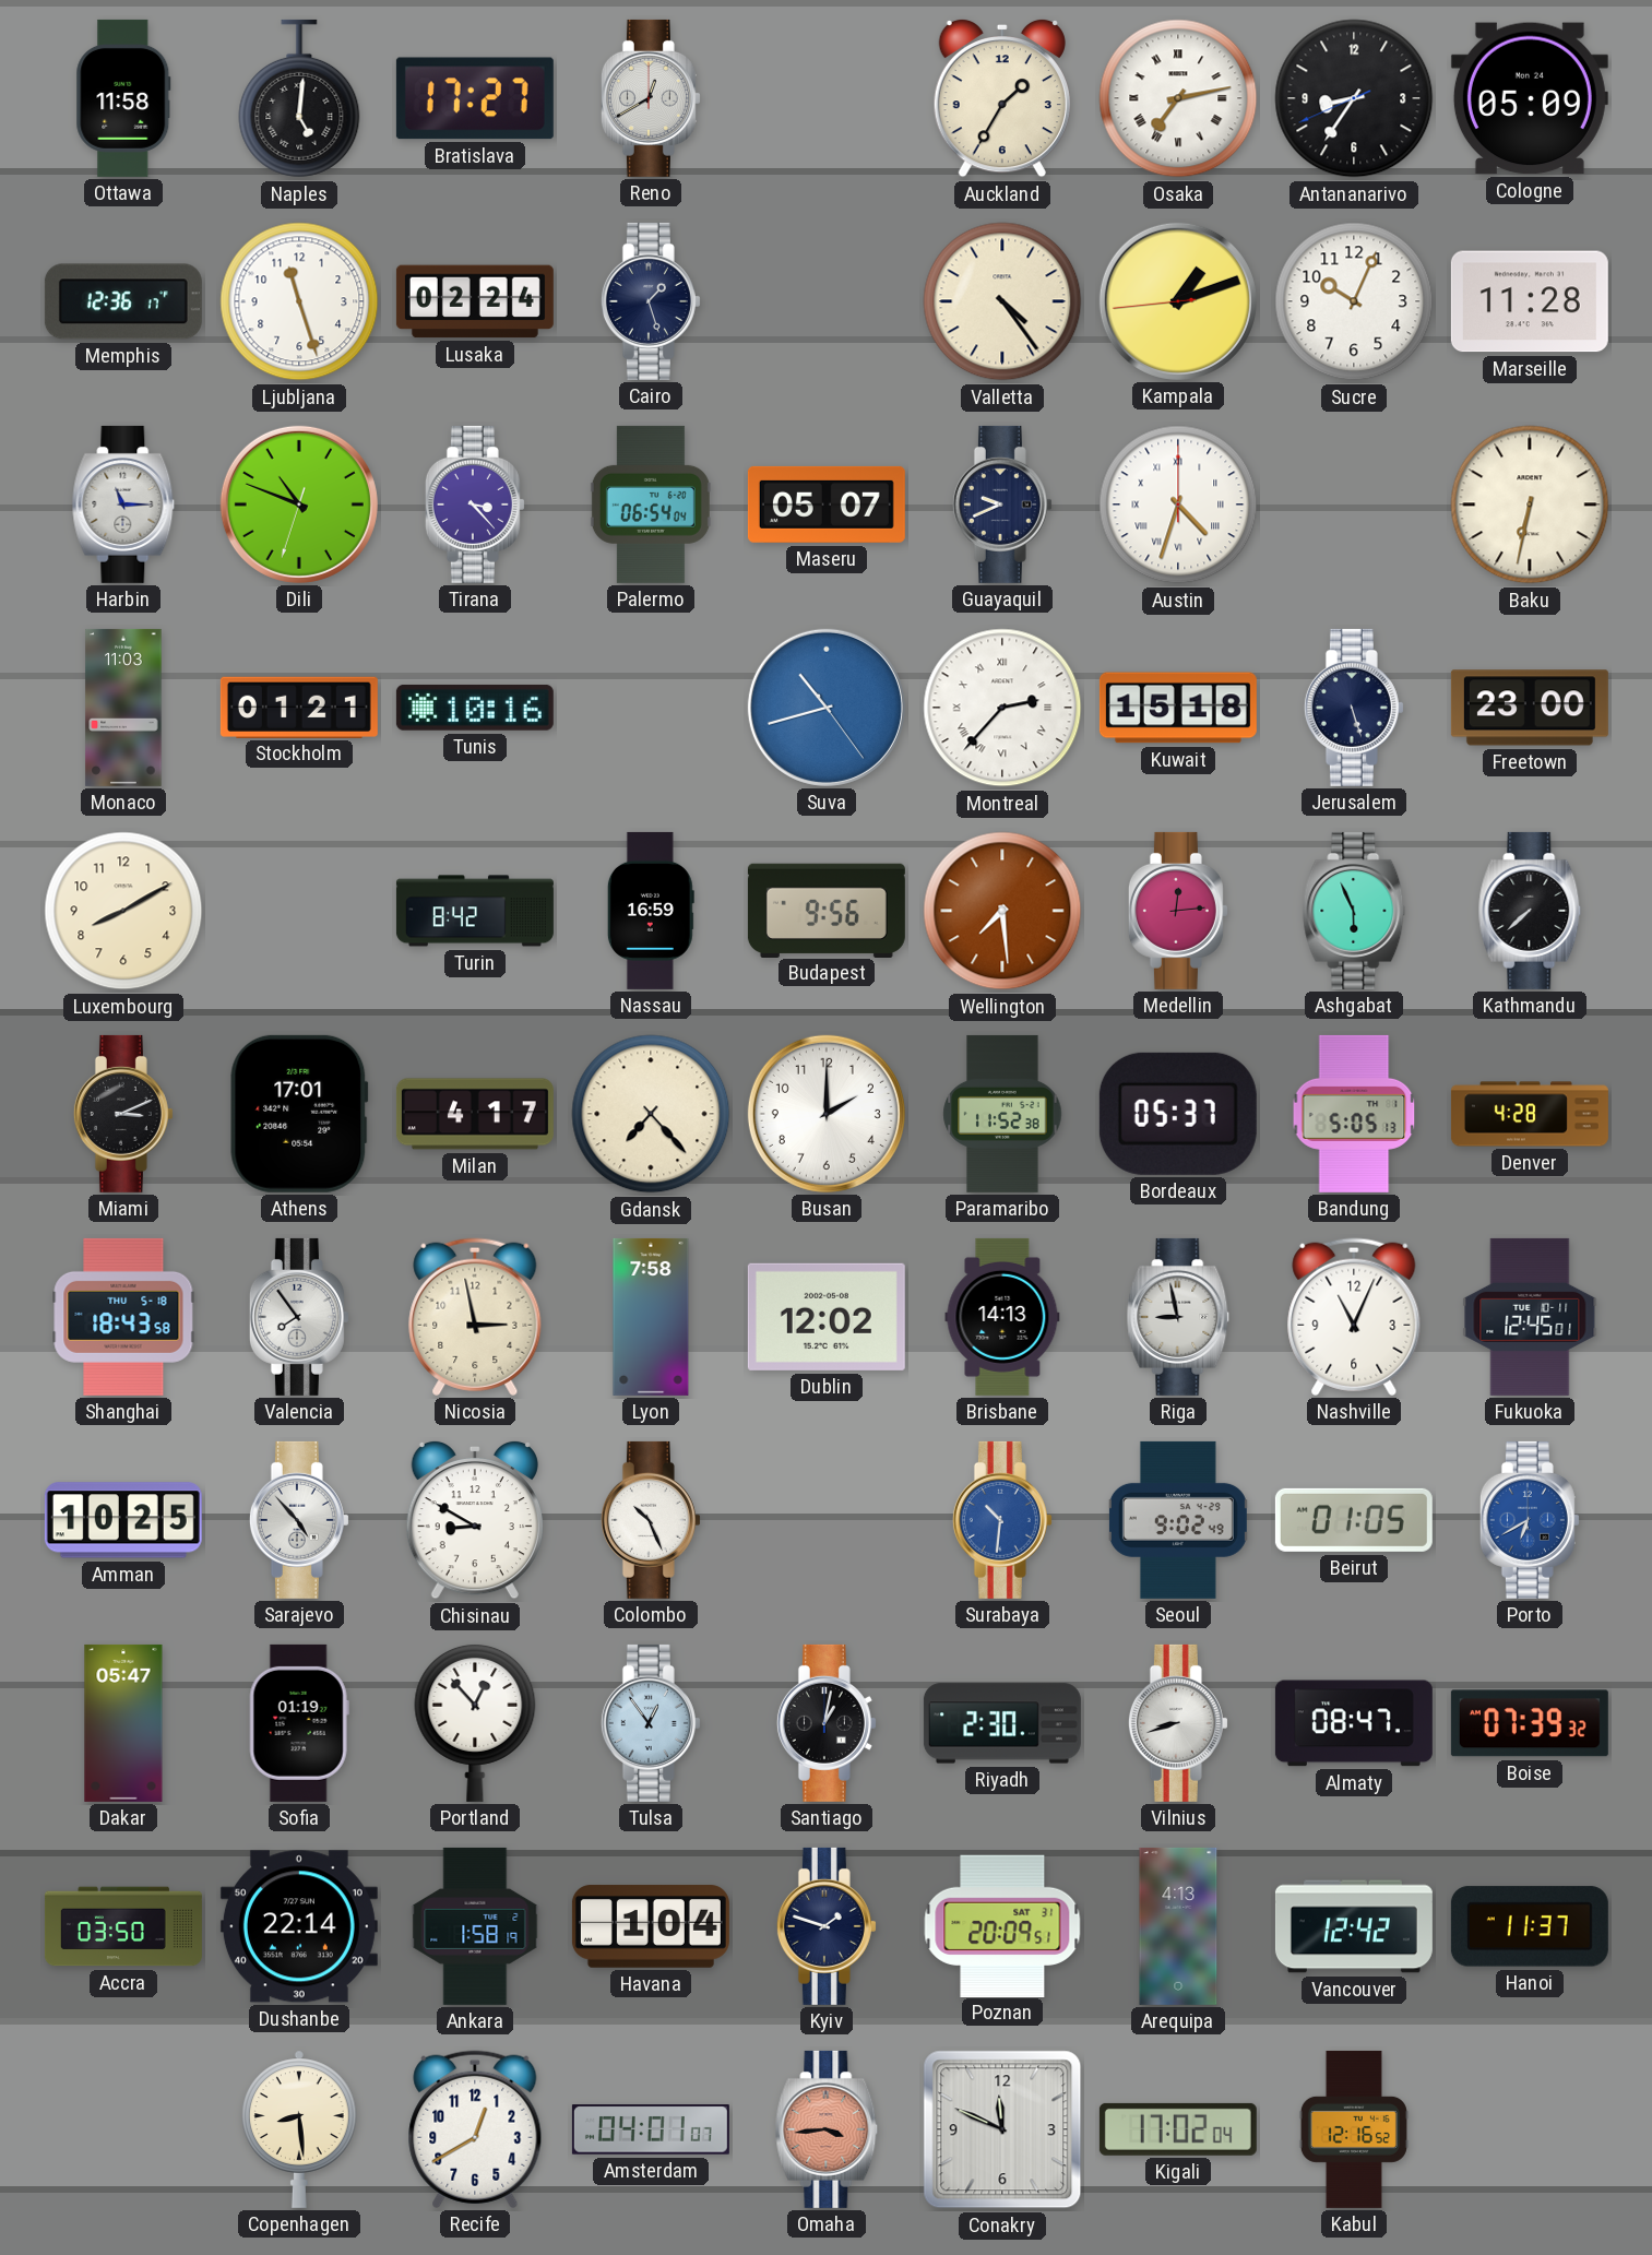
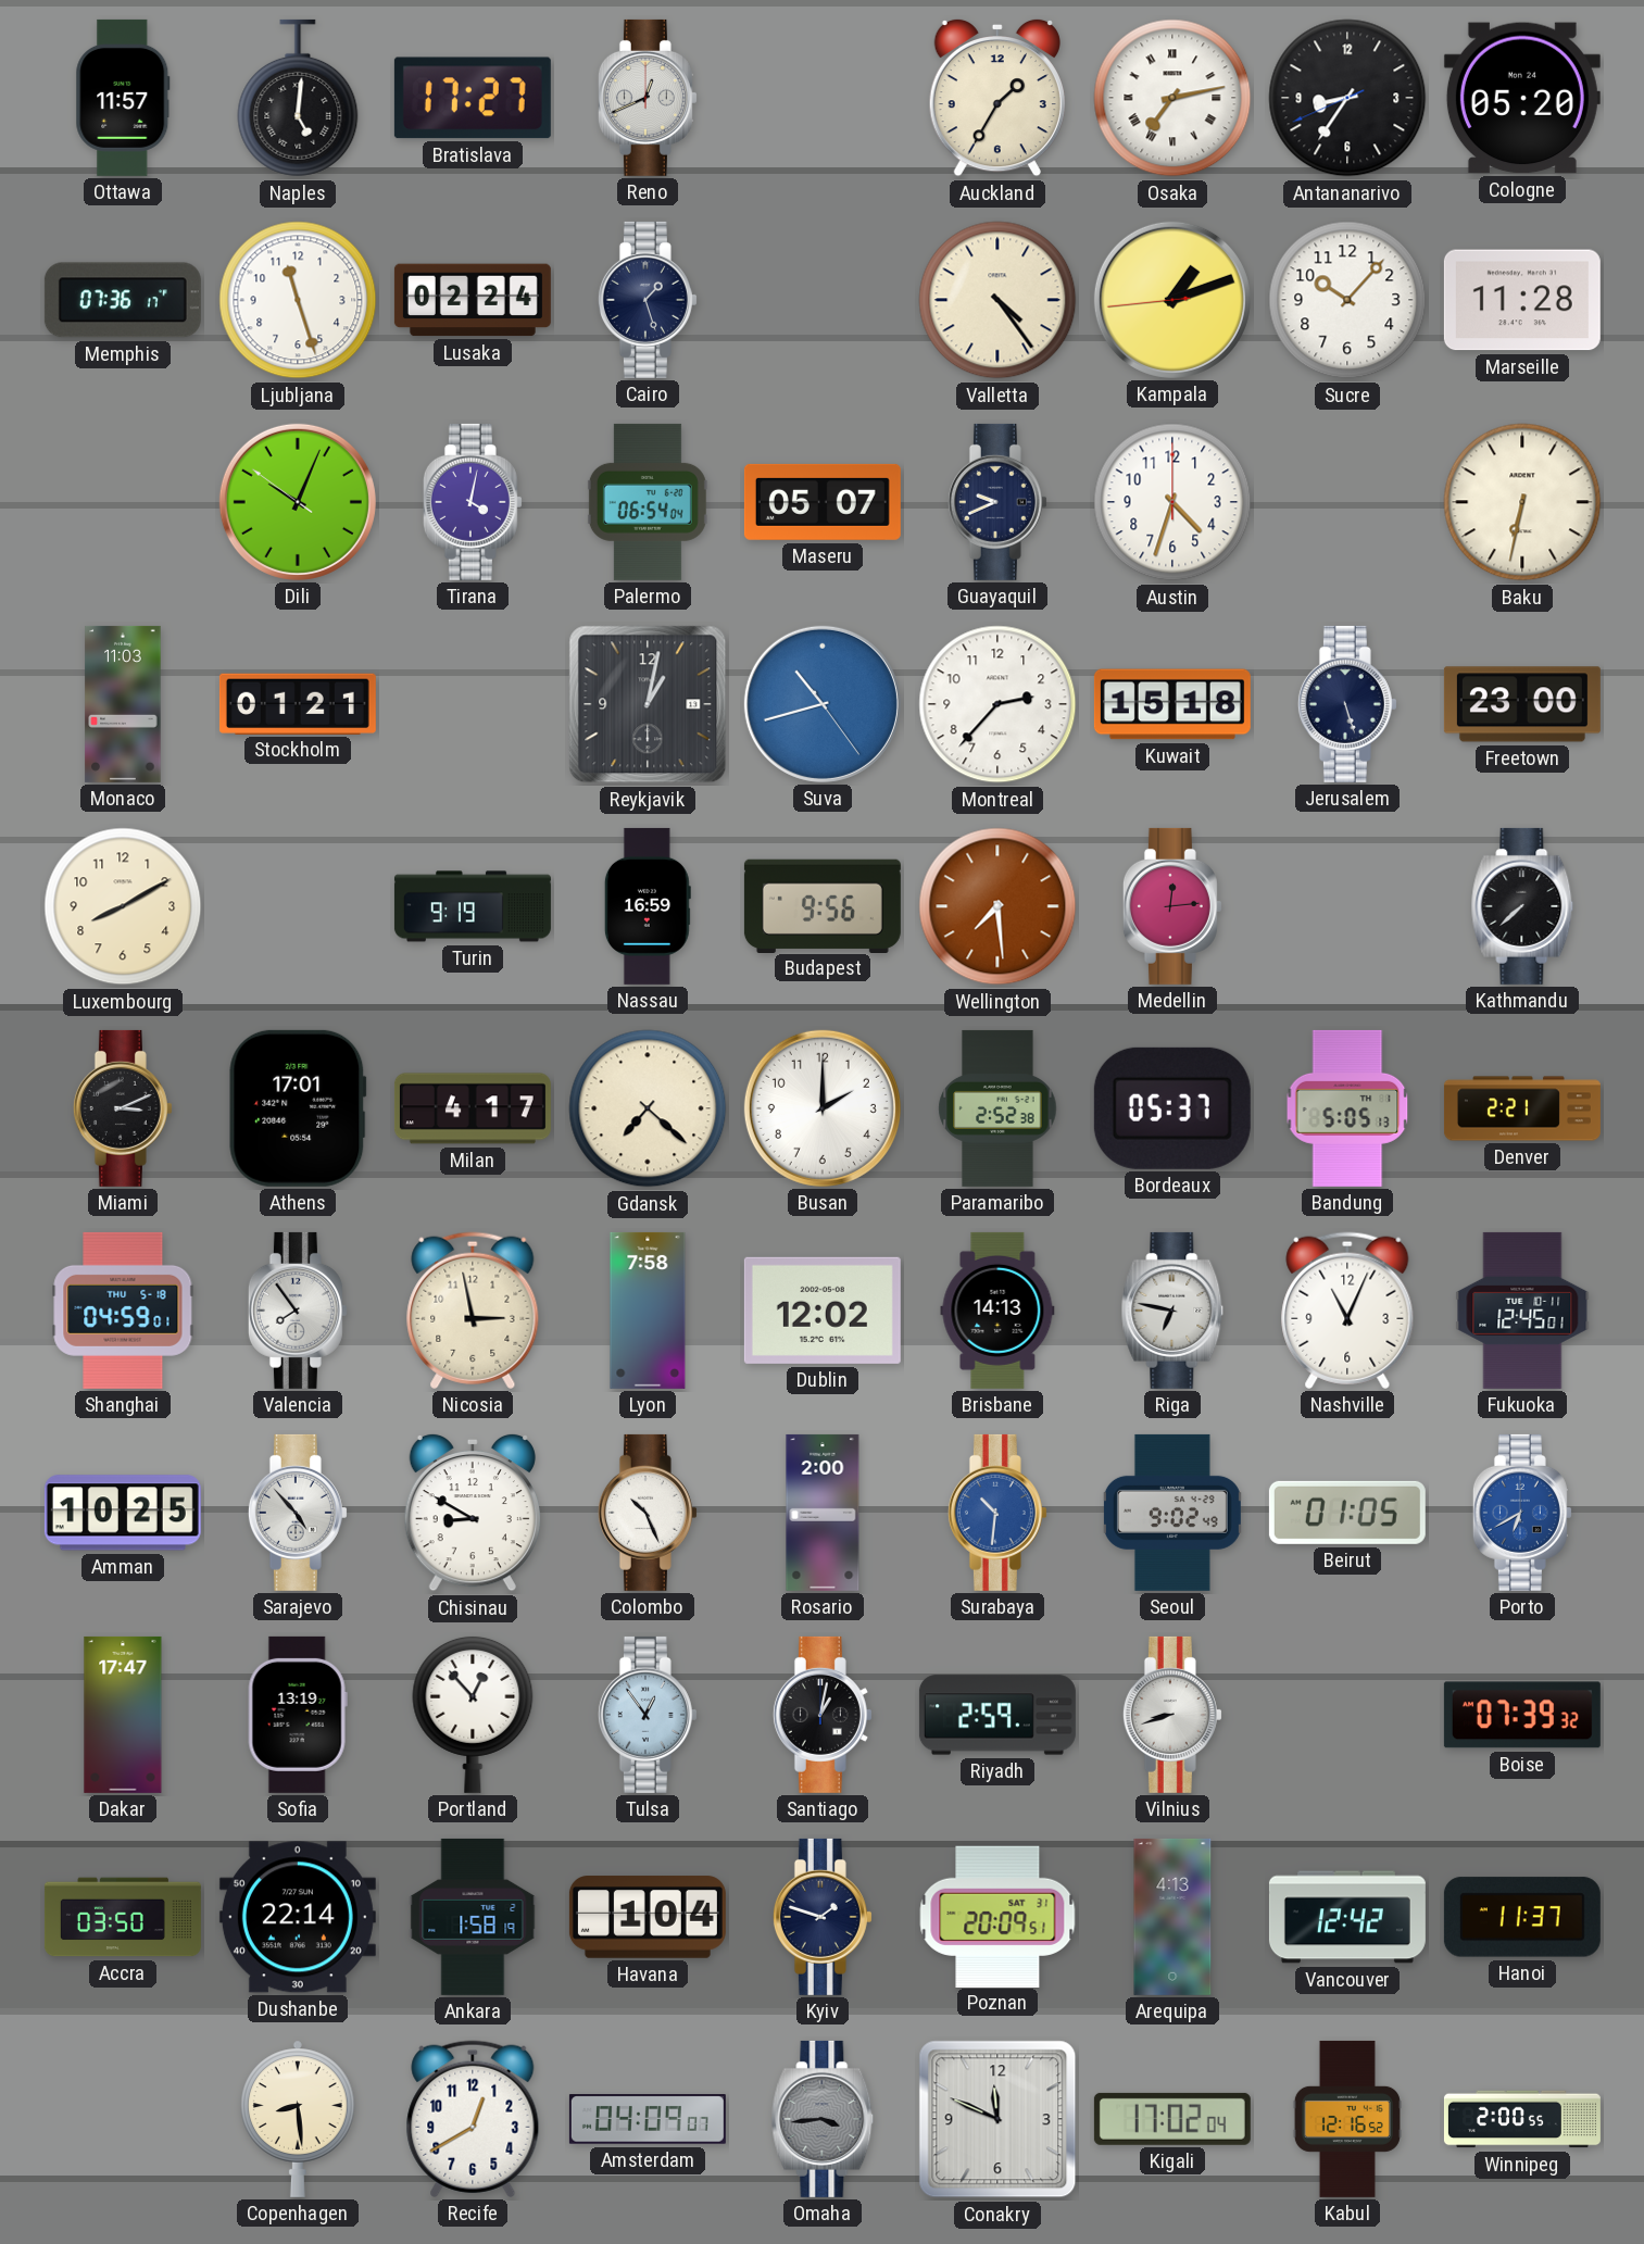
Ottawa: 11:58 -> 11:57
Reno: 12:40 -> 12:41
Cologne: 05:09 -> 05:20
Memphis: 12:36 -> 07:36
Sucre: 10:04 -> 10:07
Harbin: 11:15 -> none
Dili: 10:48 -> 10:03
Tirana: 3:23 -> 4:02
Austin numerals: Roman -> Arabic
Tunis: 10:16 -> none
Reykjavik: none -> 1:02
Montreal numerals: Roman -> Arabic
Turin: 8:42 -> 9:19
Ashgabat: 5:56 -> none
Gdansk: 7:23 -> 7:22
Paramaribo: 11:52 -> 2:52
Denver: 4:28 -> 2:21
Shanghai: 18:43 -> 04:59
Riga: 8:58 -> 6:47
Rosario: none -> 2:00
Dakar: 05:47 -> 17:47
Sofia: 01:19 -> 13:19
Riyadh: 2:30 -> 2:59
Almaty: 08:47 -> none
Amsterdam: 04:01 -> 04:09
Omaha dial: salmon -> grey
Winnipeg: none -> 2:00
